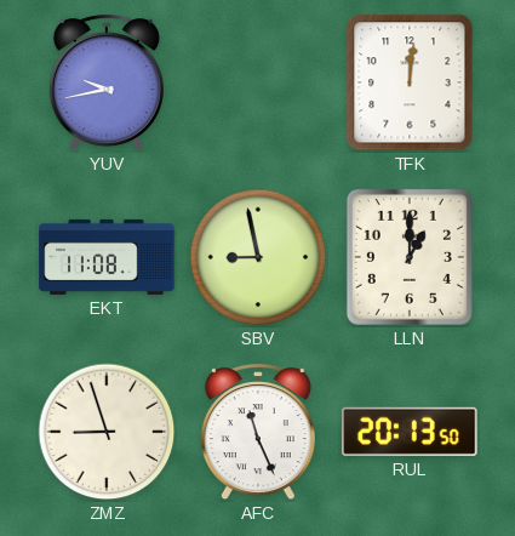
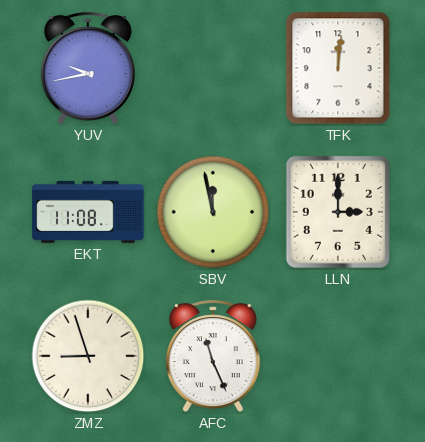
SBV: 8:58 -> 11:58
LLN: 1:00 -> 3:00
RUL: 20:13 -> none
